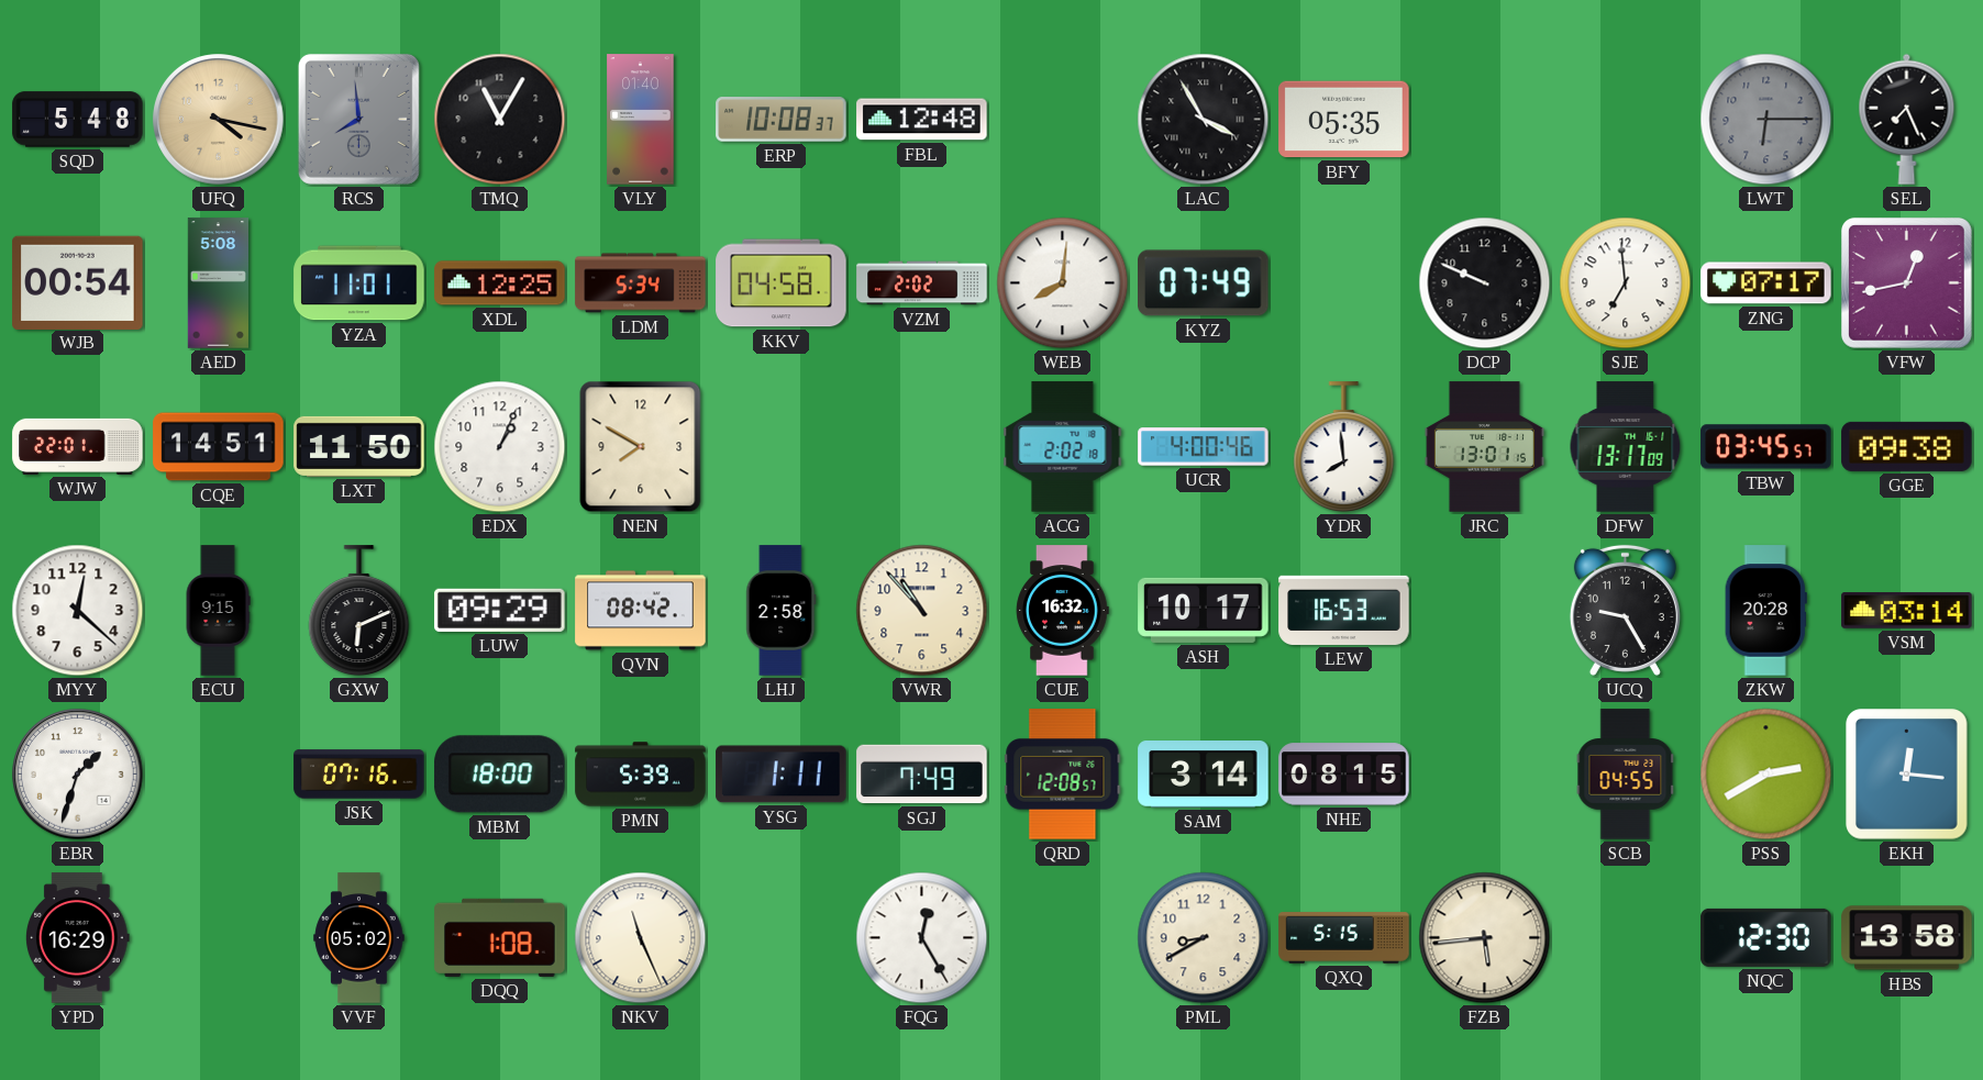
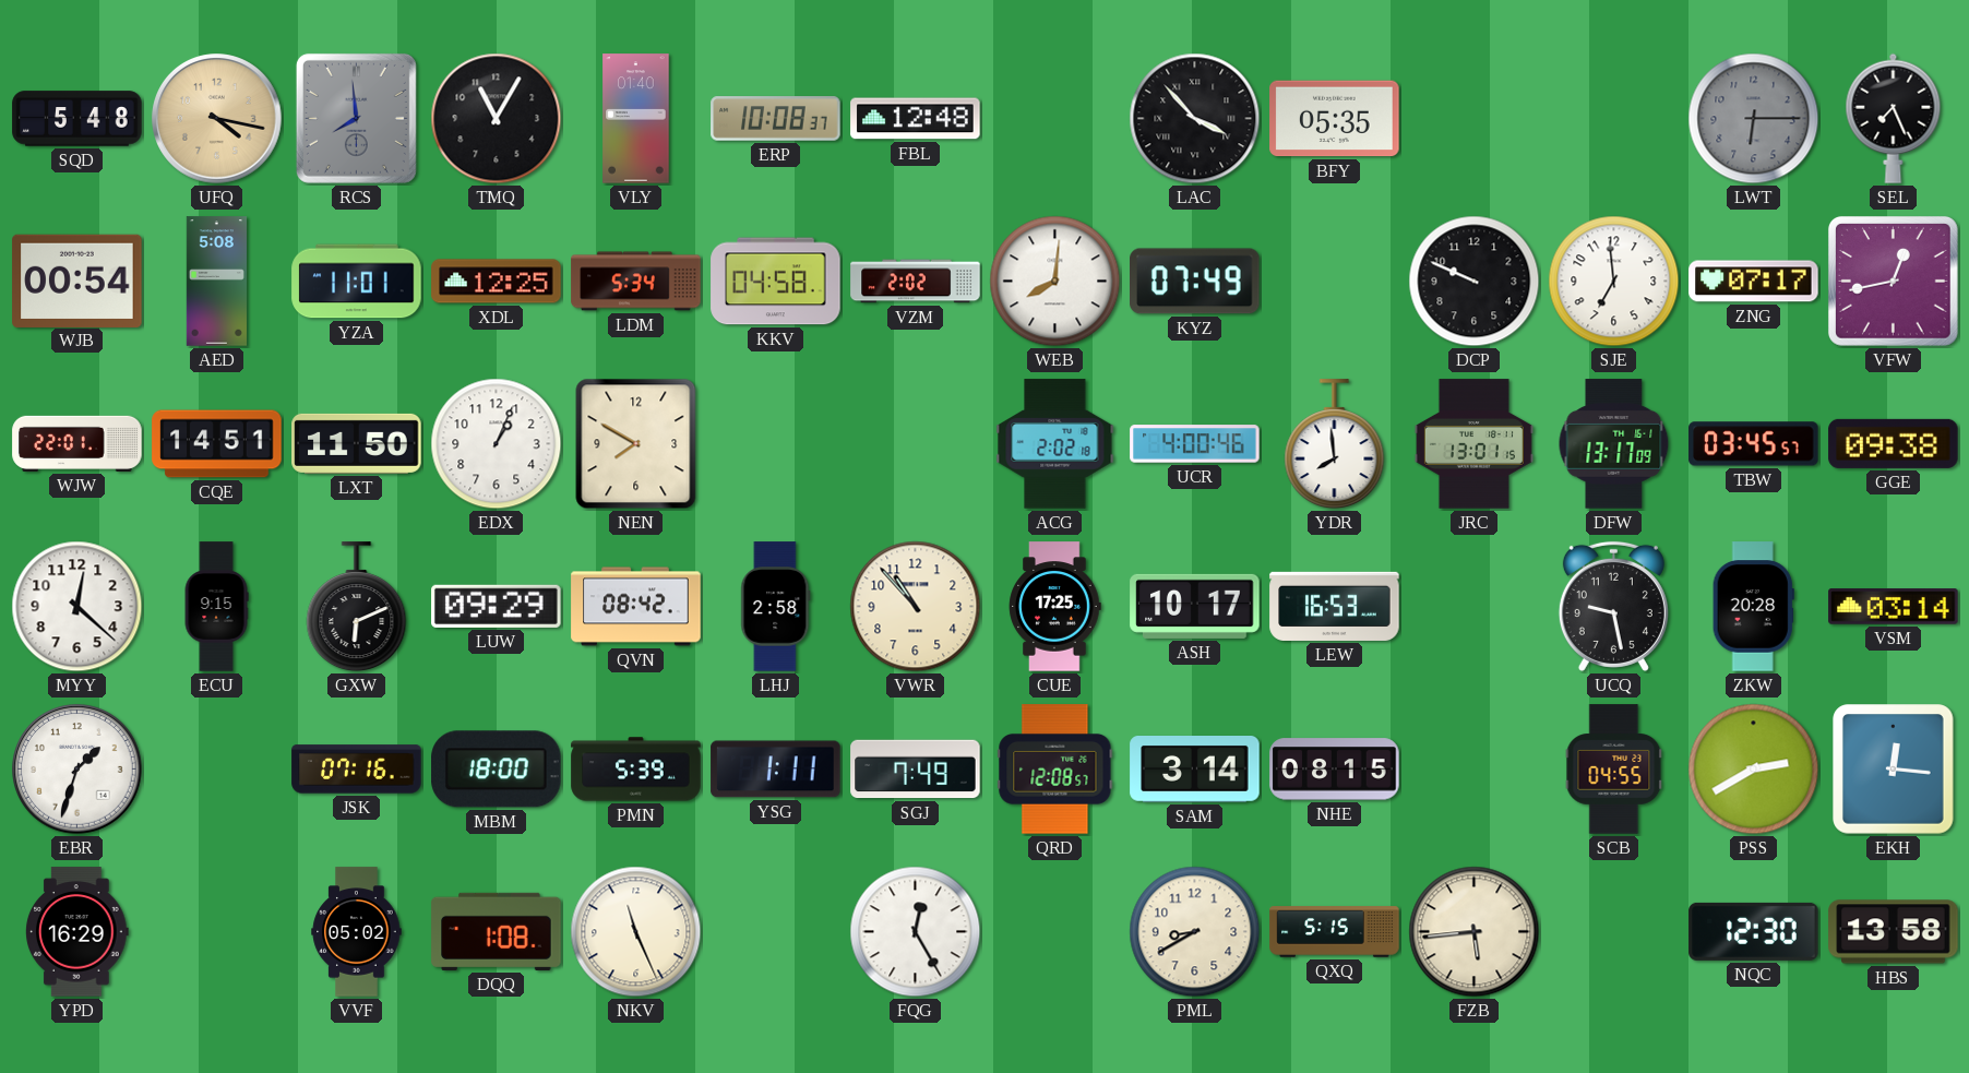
LAC: 3:55 -> 3:53
CUE: 16:32 -> 17:25
UCQ: 9:25 -> 9:28
